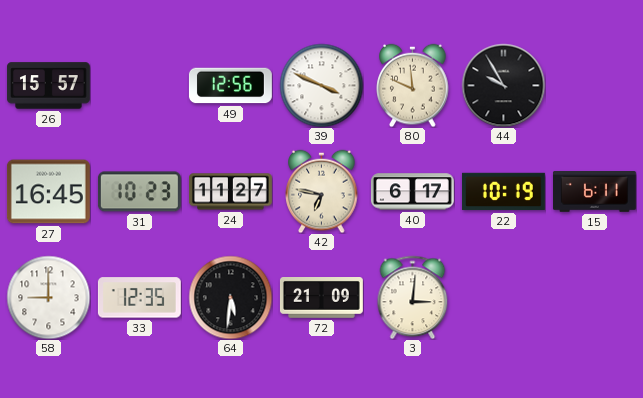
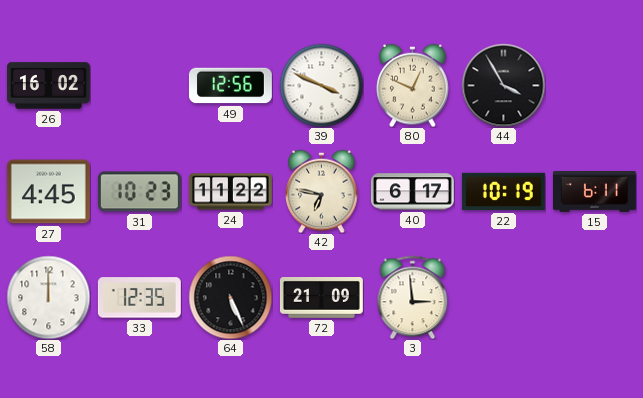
26: 15:57 -> 16:02
80: 11:49 -> 12:49
44: 9:55 -> 3:55
27: 16:45 -> 4:45
24: 11:27 -> 11:22
58: 9:00 -> 12:00
64: 5:31 -> 5:26
3: 3:01 -> 2:59
